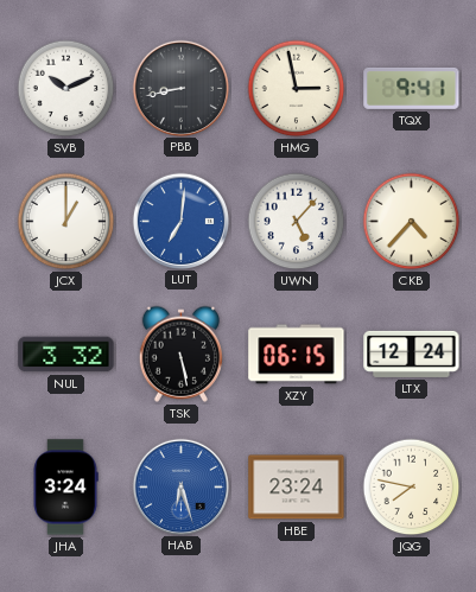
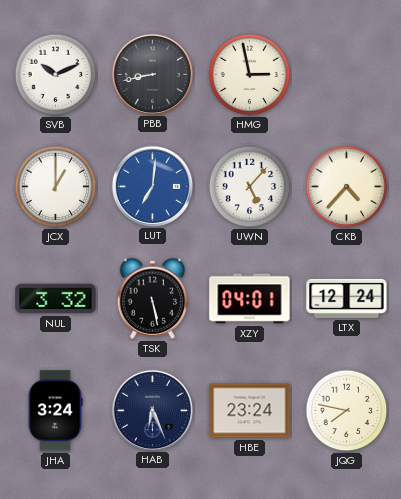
TQX: 9:41 -> none
XZY: 06:15 -> 04:01
HAB: 6:27 -> 6:26
HAB dial: blue -> navy
